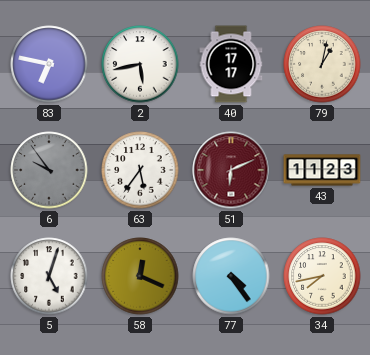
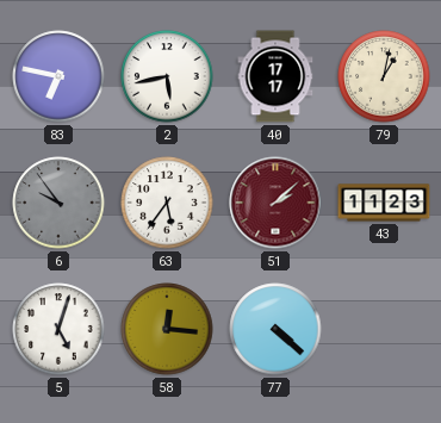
51: 6:11 -> 2:08
58: 12:19 -> 12:16
77: 4:24 -> 4:22
34: 7:43 -> none
